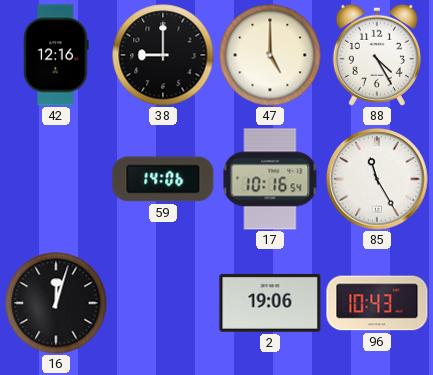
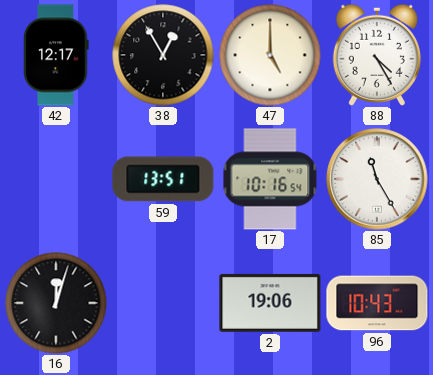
42: 12:16 -> 12:17
38: 9:00 -> 12:55
59: 14:06 -> 13:51
